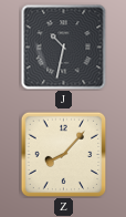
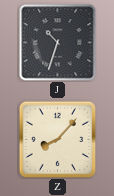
J: 10:32 -> 10:33
